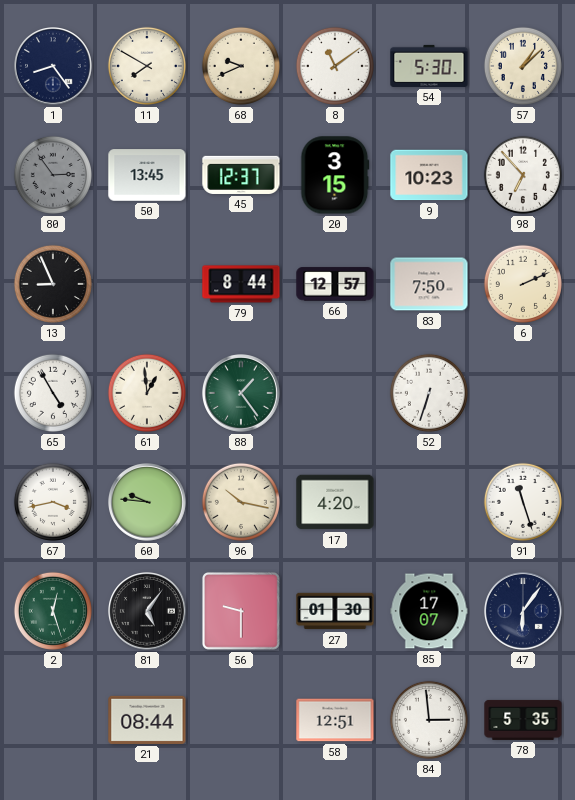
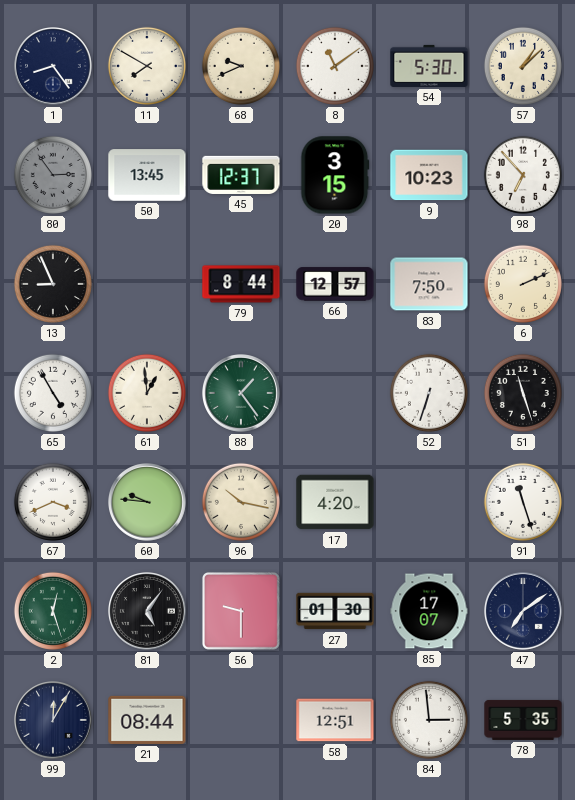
51: none -> 11:27
67: 3:43 -> 3:41
47: 6:06 -> 7:09
99: none -> 12:05
